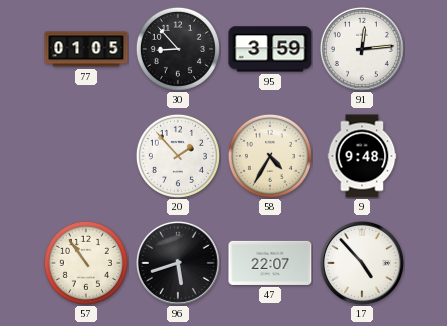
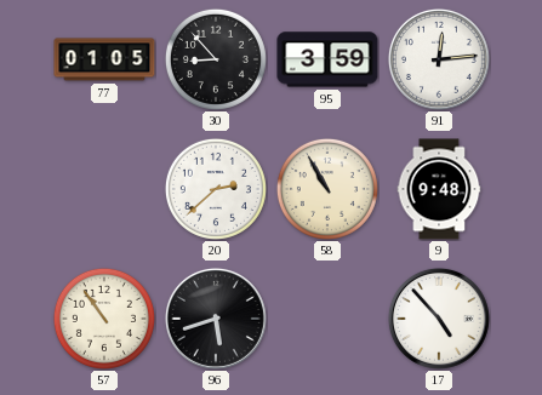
20: 1:53 -> 2:38
58: 4:35 -> 10:55
47: 22:07 -> none
